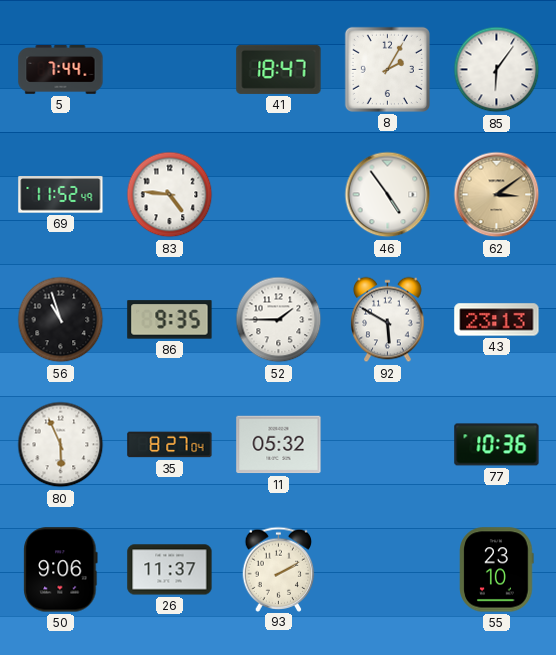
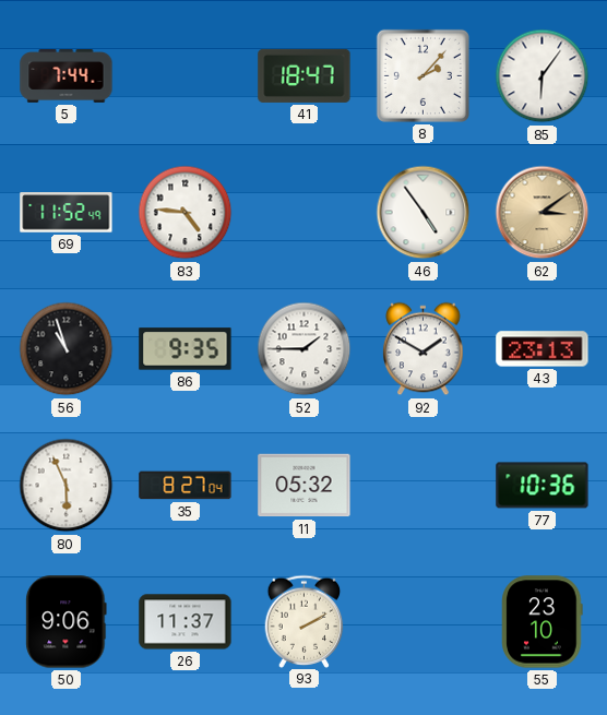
8: 2:05 -> 2:07
92: 5:50 -> 1:50
